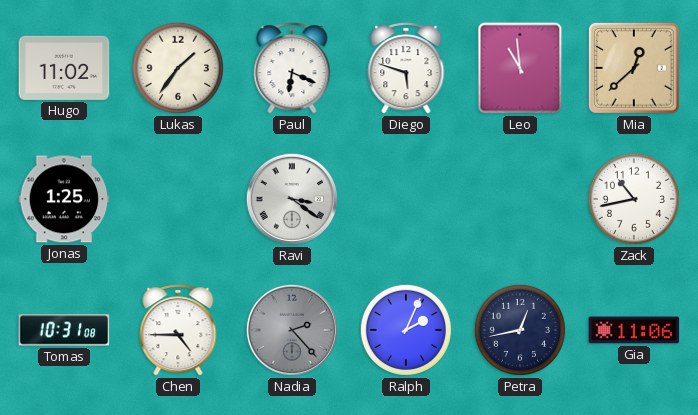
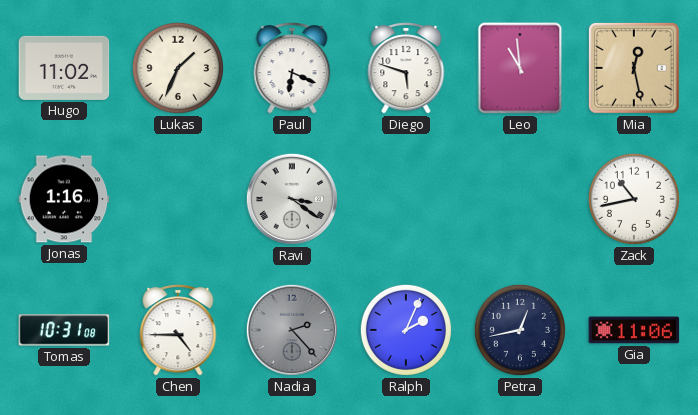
Lukas: 1:36 -> 1:34
Mia: 12:38 -> 12:28
Jonas: 1:25 -> 1:16
